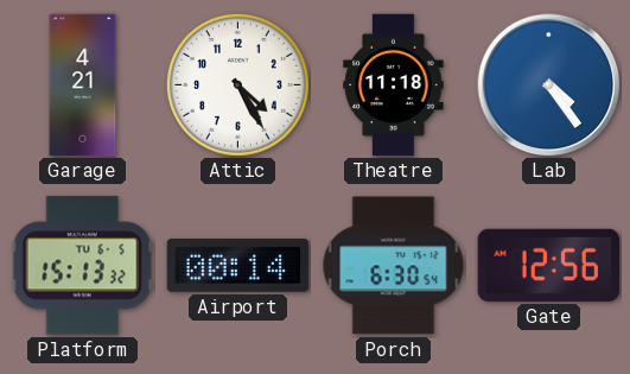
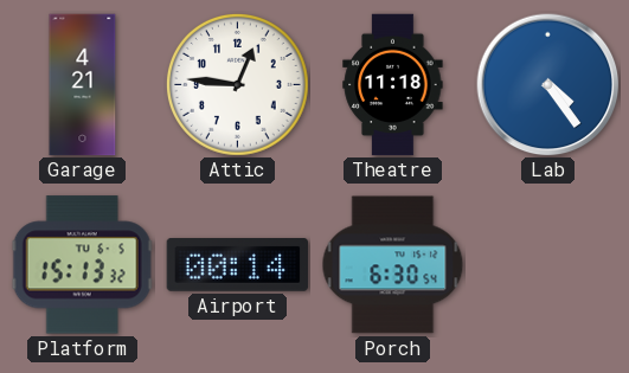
Attic: 4:25 -> 12:46
Gate: 12:56 -> none
